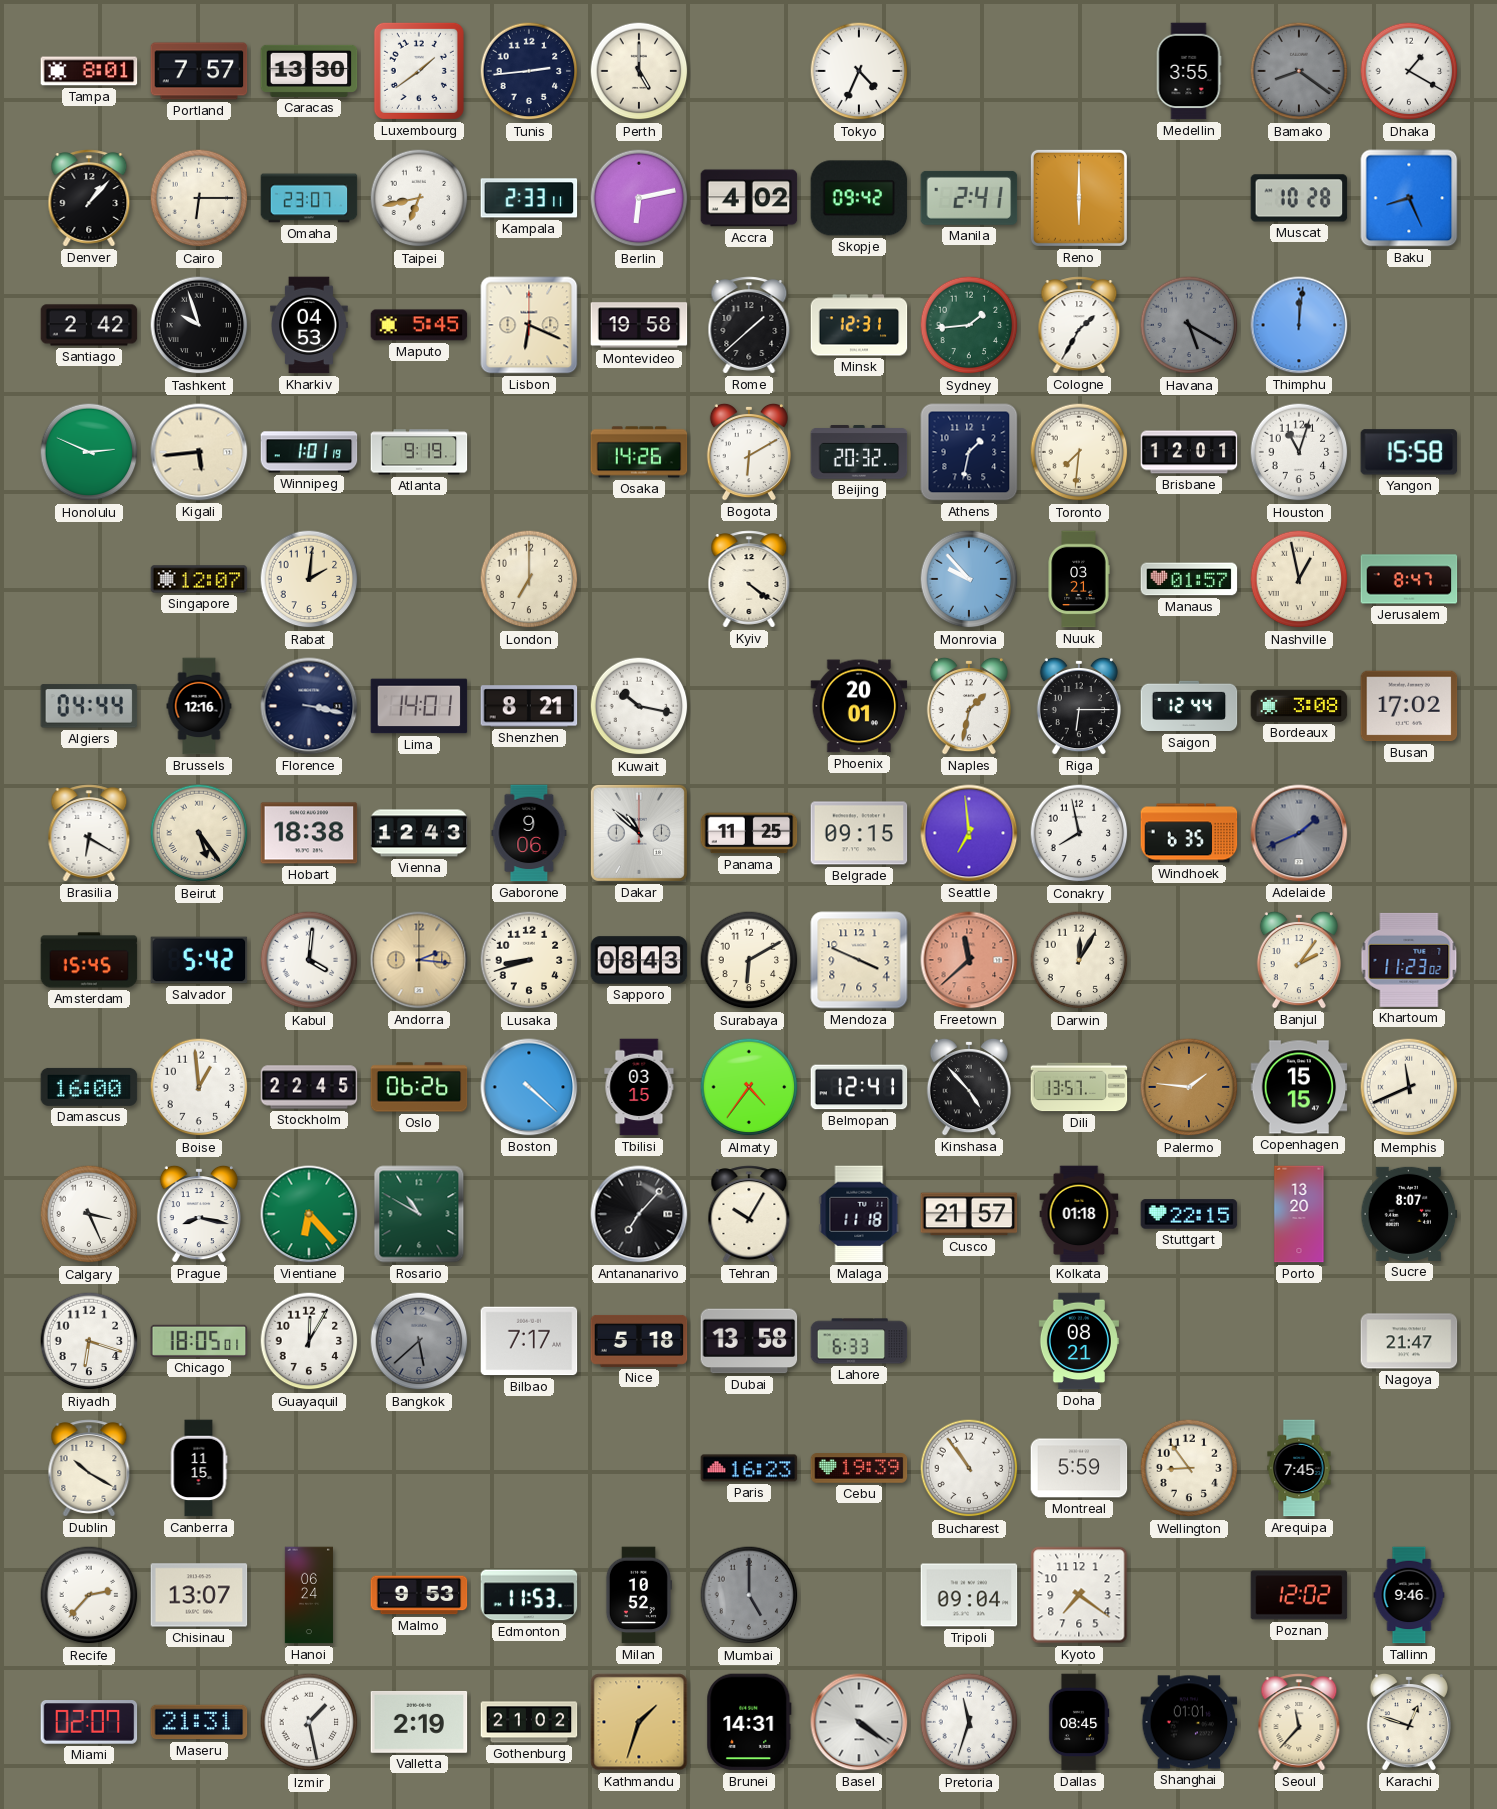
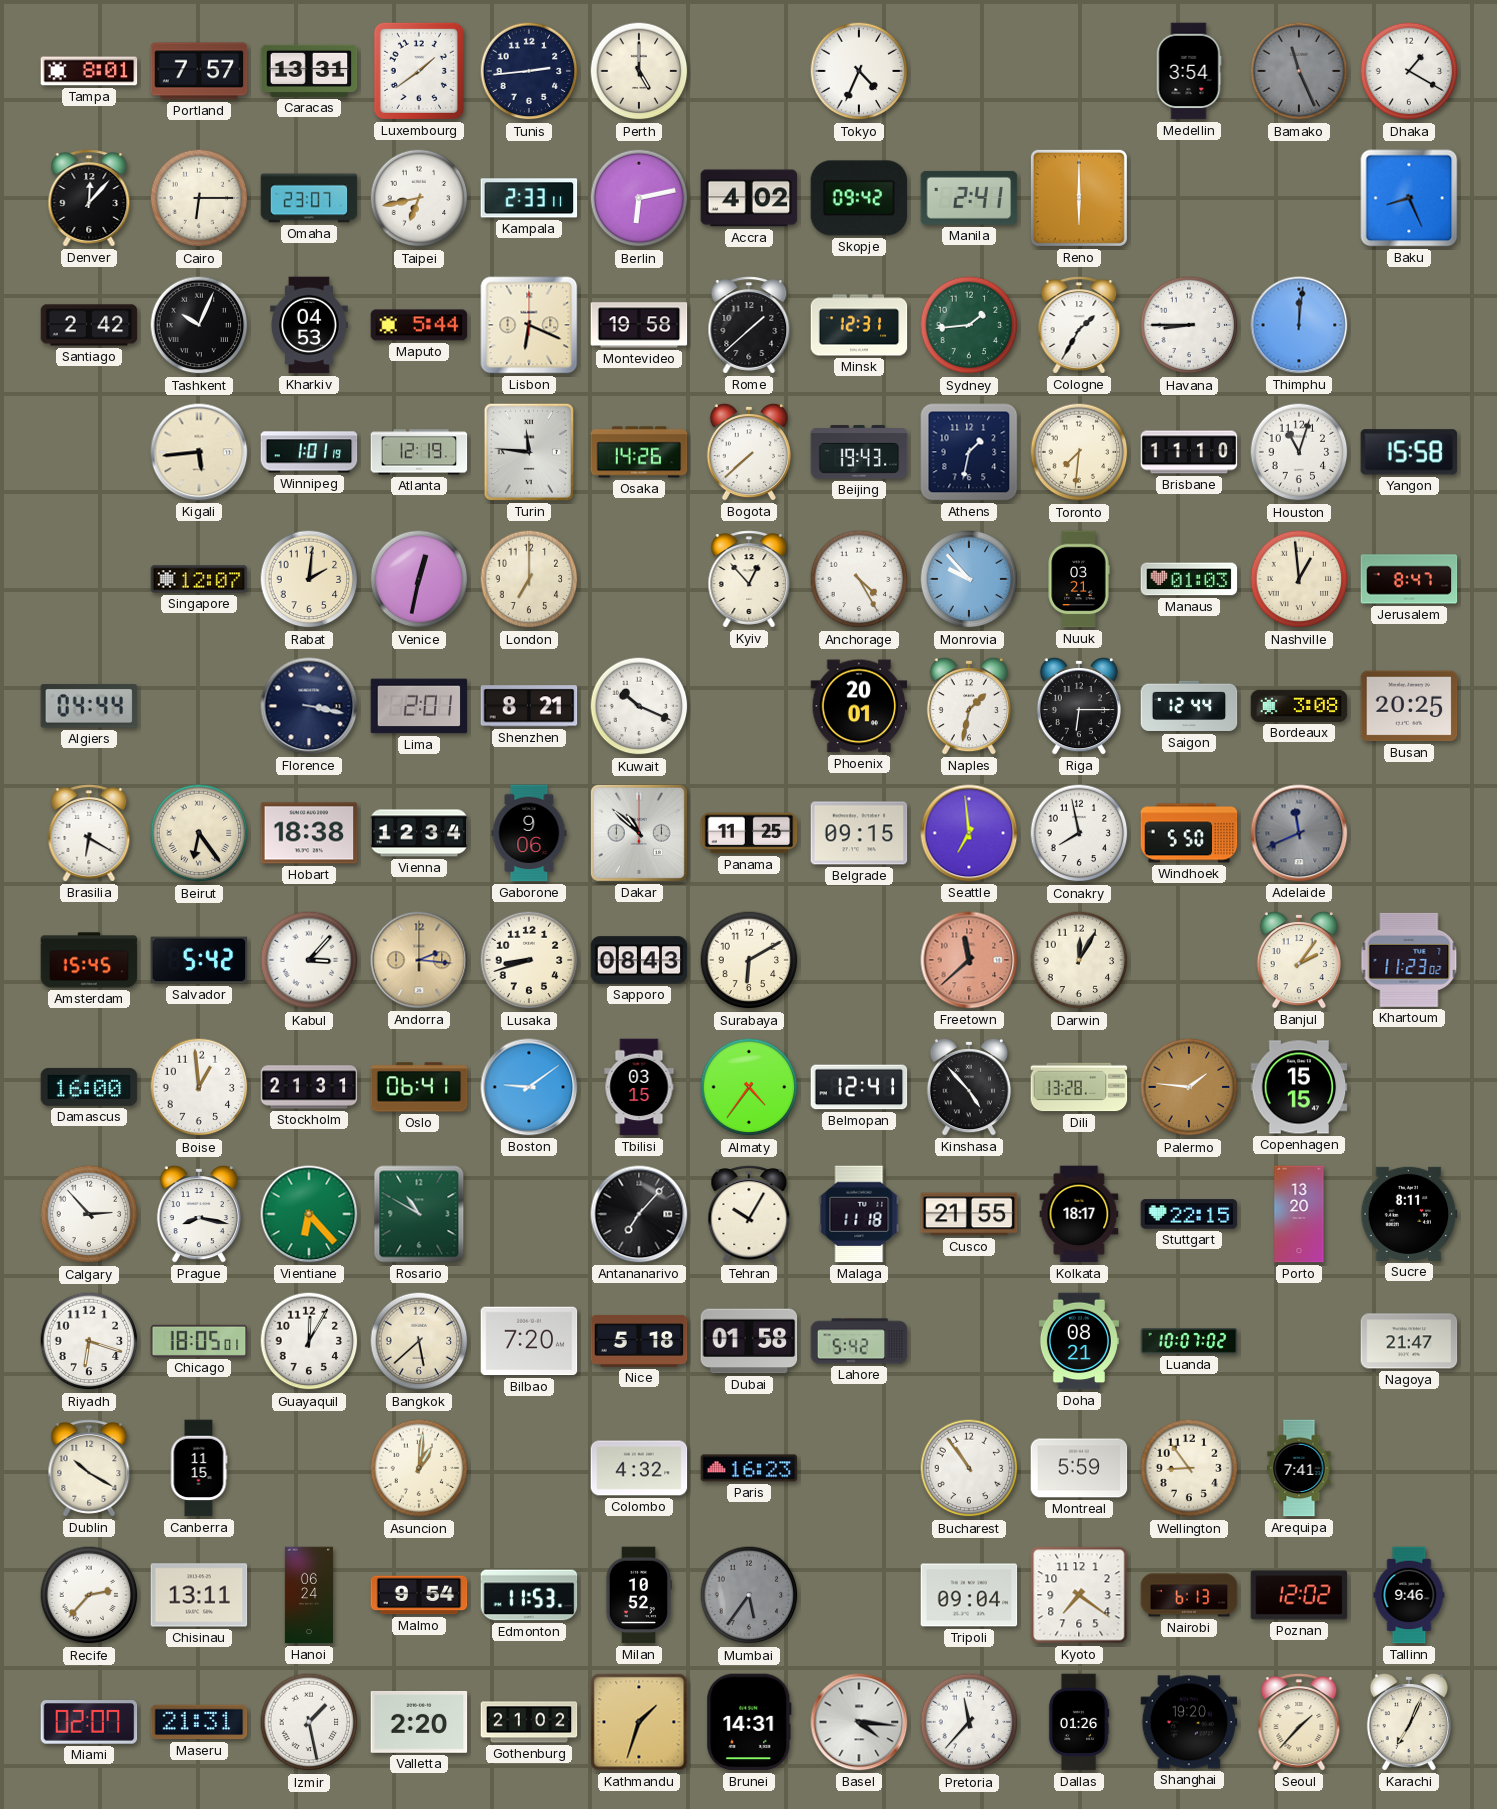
Caracas: 13:30 -> 13:31
Medellin: 3:55 -> 3:54
Bamako: 8:21 -> 11:26
Denver: 1:07 -> 12:07
Muscat: 10:28 -> none
Tashkent: 9:57 -> 10:04
Maputo: 5:45 -> 5:44
Havana: 5:20 -> 8:45
Havana dial: grey -> white
Honolulu: 2:49 -> none
Atlanta: 9:19 -> 12:19
Turin: none -> 11:46
Bogota: 6:10 -> 7:38
Beijing: 20:32 -> 19:43
Brisbane: 12:01 -> 11:10
Venice: none -> 12:32
Kyiv: 4:21 -> 12:53
Anchorage: none -> 4:25
Manaus: 01:57 -> 01:03
Nashville: 12:58 -> 12:59
Brussels: 12:16 -> none
Lima: 14:01 -> 2:01
Kuwait: 10:17 -> 10:19
Busan: 17:02 -> 20:25
Beirut: 5:24 -> 6:24
Vienna: 12:43 -> 12:34
Windhoek: 6:35 -> 5:50
Adelaide: 1:41 -> 11:41
Kabul: 4:01 -> 3:07
Mendoza: 3:49 -> none
Stockholm: 22:45 -> 21:31
Oslo: 06:26 -> 06:41
Boston: 4:22 -> 9:09
Dili: 13:57 -> 13:28
Memphis: 11:41 -> none
Calgary: 3:26 -> 2:53
Cusco: 21:57 -> 21:55
Kolkata: 01:18 -> 18:17
Sucre: 8:07 -> 8:11
Bangkok dial: grey -> cream
Bilbao: 7:17 -> 7:20
Dubai: 13:58 -> 01:58
Lahore: 6:33 -> 5:42
Luanda: none -> 10:07
Asuncion: none -> 1:01
Colombo: none -> 4:32
Cebu: 19:39 -> none
Arequipa: 7:45 -> 7:41
Chisinau: 13:07 -> 13:11
Malmo: 9:53 -> 9:54
Mumbai: 5:00 -> 5:36
Nairobi: none -> 6:13
Valletta: 2:19 -> 2:20
Basel: 4:21 -> 4:16
Pretoria: 11:33 -> 11:37
Dallas: 08:45 -> 01:26
Shanghai: 01:01 -> 19:20
Seoul: 11:37 -> 1:37
Karachi: 12:48 -> 7:04
